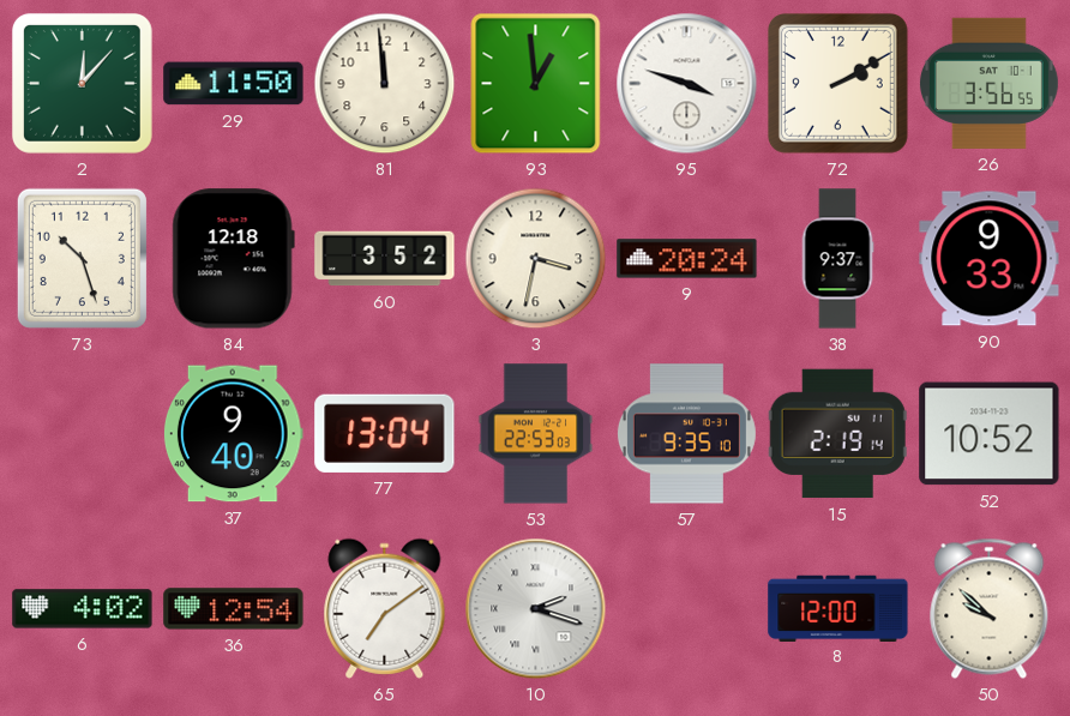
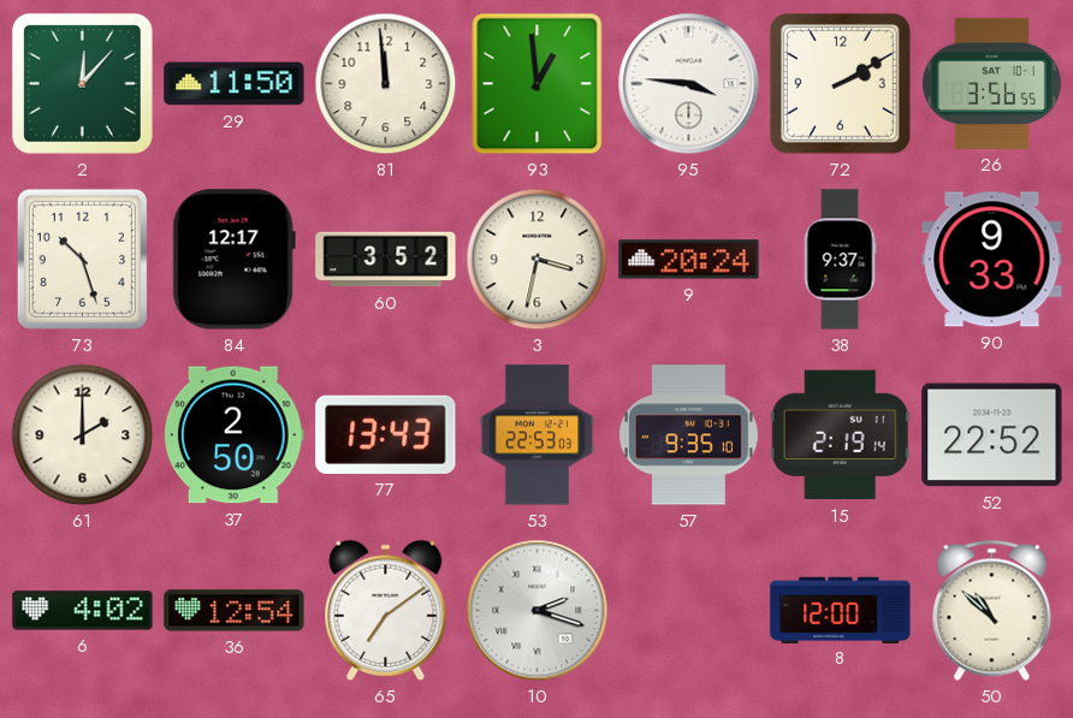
95: 3:48 -> 3:46
84: 12:18 -> 12:17
61: none -> 2:00
37: 9:40 -> 2:50
77: 13:04 -> 13:43
52: 10:52 -> 22:52
50: 9:52 -> 10:52
